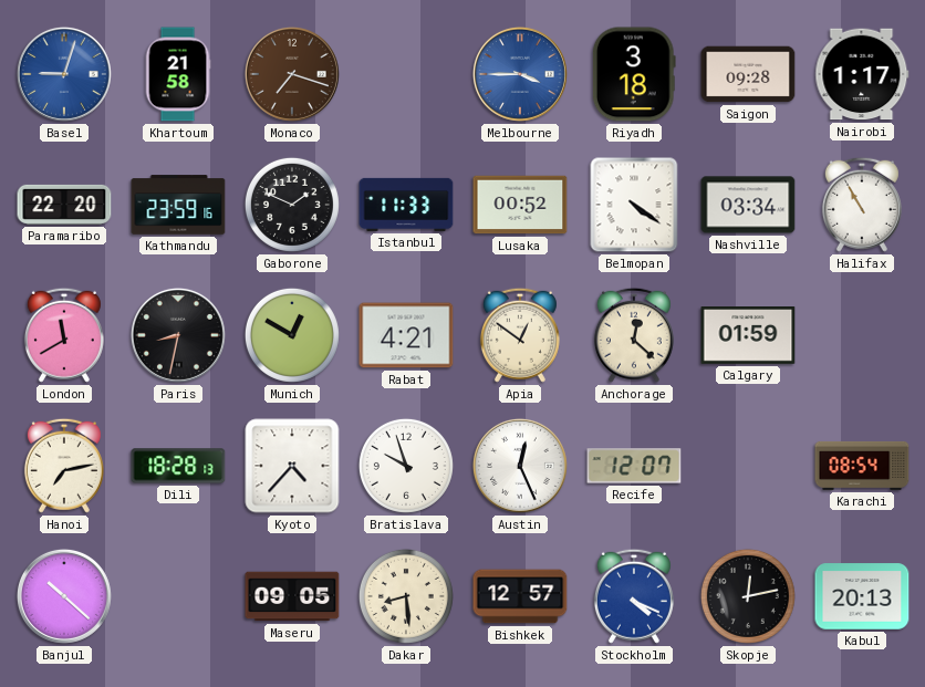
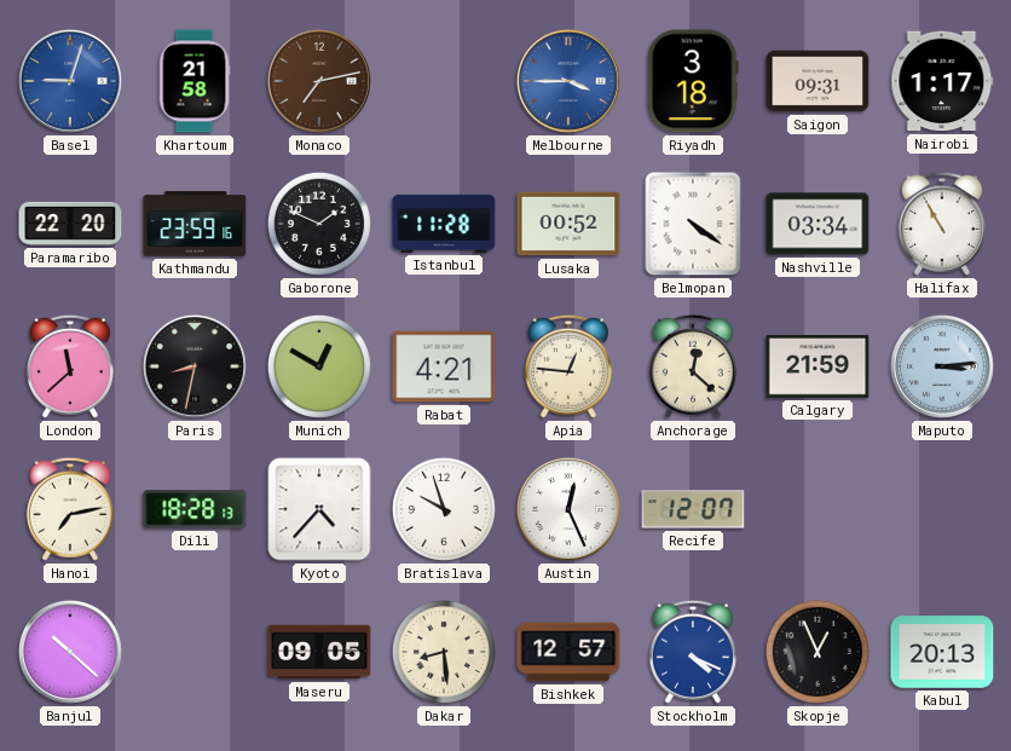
Monaco: 7:18 -> 7:13
Saigon: 09:28 -> 09:31
Istanbul: 11:33 -> 11:28
London: 11:40 -> 11:38
Apia: 12:51 -> 12:46
Calgary: 01:59 -> 21:59
Maputo: none -> 3:14
Karachi: 08:54 -> none
Skopje: 12:13 -> 12:56
